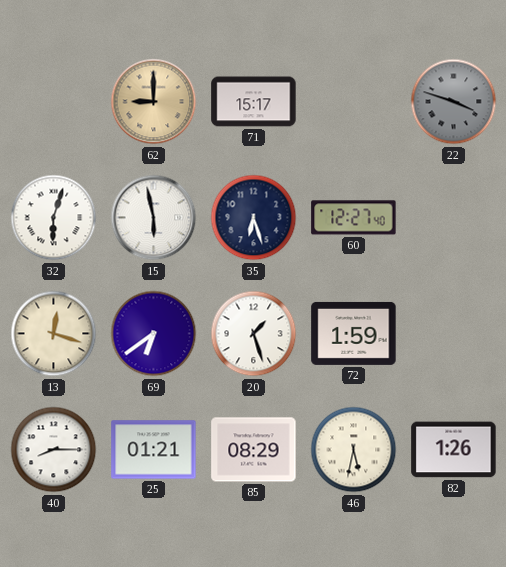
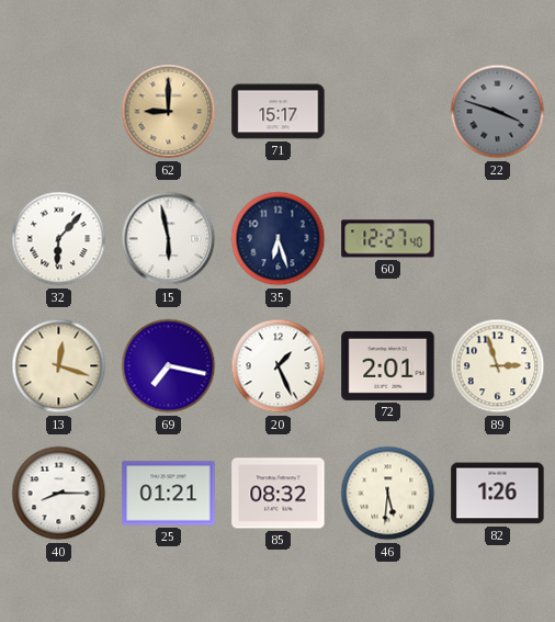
32: 6:03 -> 6:07
69: 6:39 -> 7:17
20: 1:27 -> 1:26
72: 1:59 -> 2:01
89: none -> 2:57
85: 08:29 -> 08:32
46: 5:32 -> 5:31
